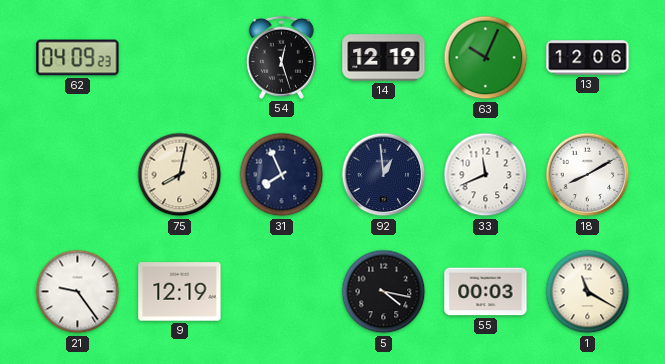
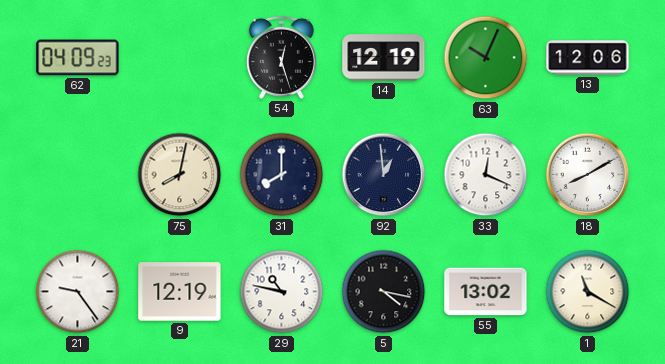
31: 7:56 -> 8:00
33: 11:41 -> 12:19
29: none -> 10:47
55: 00:03 -> 13:02
